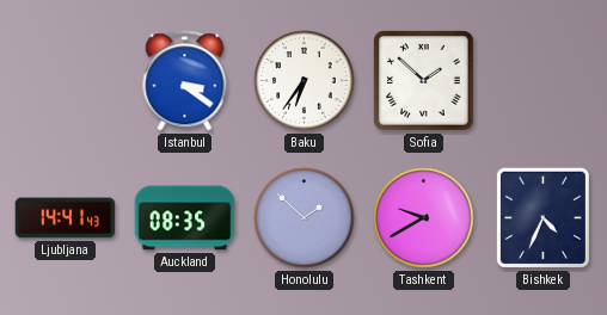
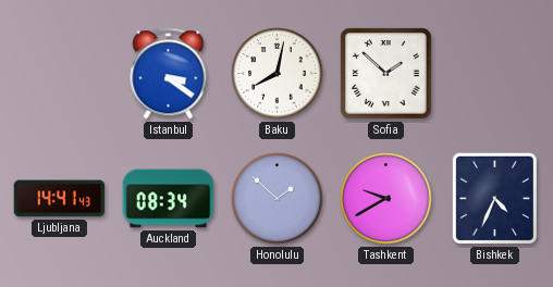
Baku: 6:36 -> 8:02
Auckland: 08:35 -> 08:34
